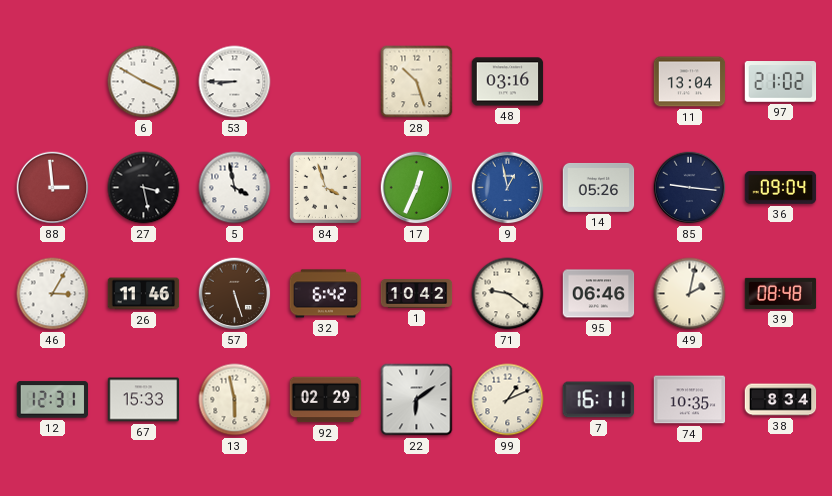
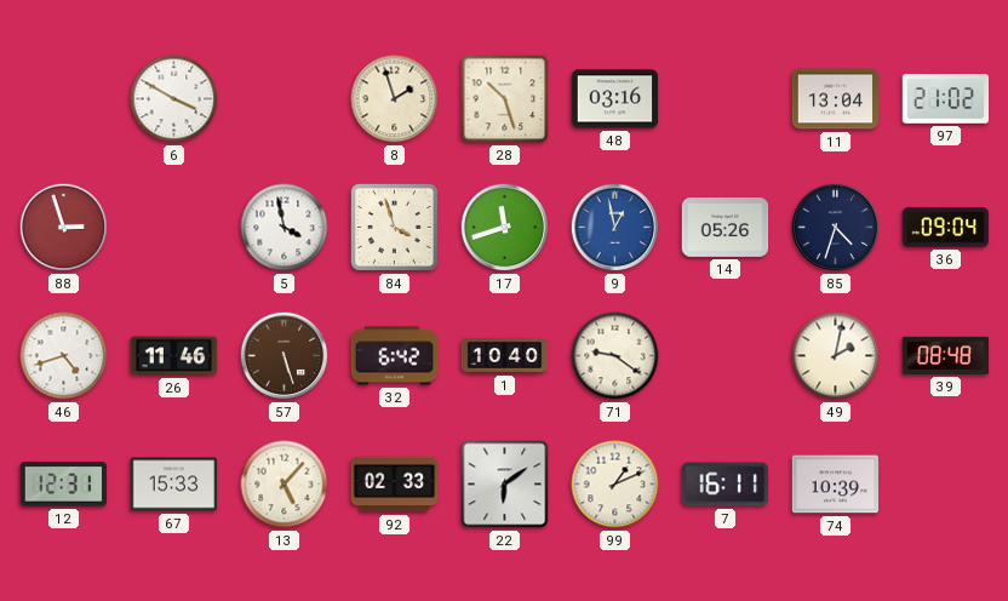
53: 8:45 -> none
8: none -> 1:57
88: 2:59 -> 2:57
27: 3:28 -> none
17: 12:34 -> 11:42
85: 9:16 -> 4:33
46: 3:05 -> 4:42
1: 10:42 -> 10:40
95: 06:46 -> none
13: 5:58 -> 5:07
92: 02:29 -> 02:33
74: 10:35 -> 10:39
38: 8:34 -> none
